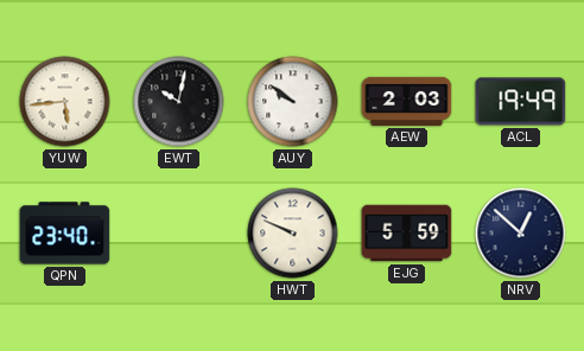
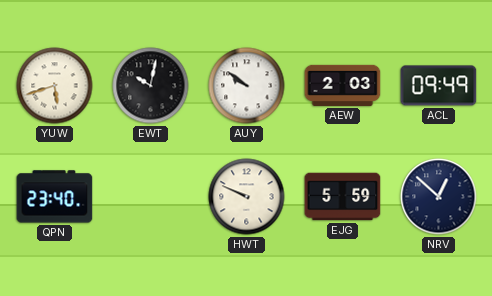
YUW: 5:44 -> 5:42
ACL: 19:49 -> 09:49
